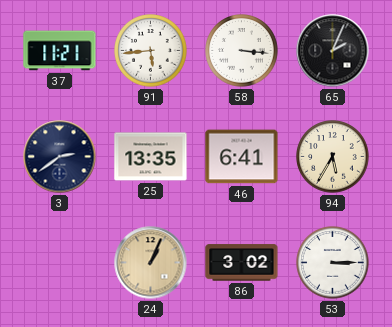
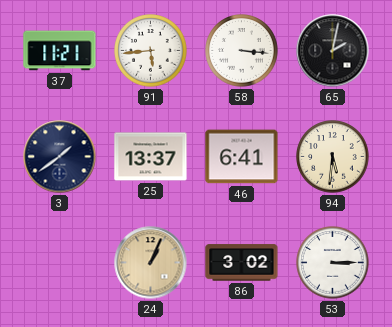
65: 2:04 -> 2:02
3: 2:39 -> 1:39
25: 13:35 -> 13:37
94: 5:35 -> 5:31
